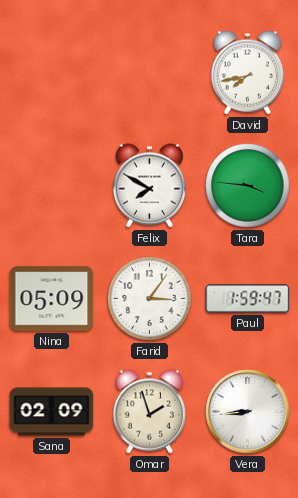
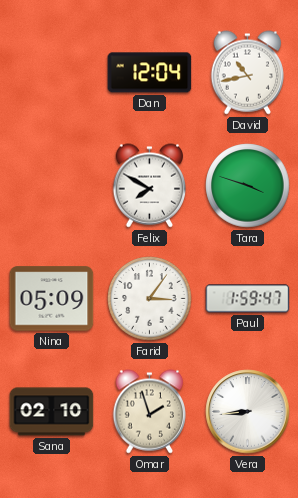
Dan: none -> 12:04
David: 7:43 -> 10:43
Tara: 3:46 -> 3:48
Sana: 02:09 -> 02:10
